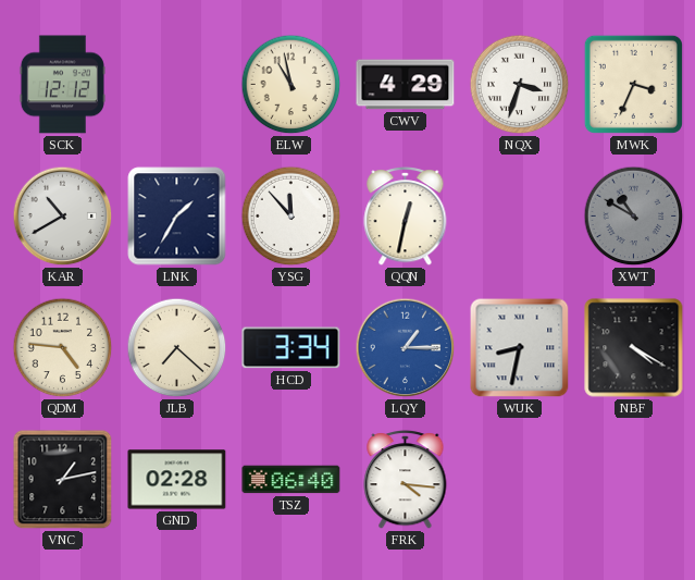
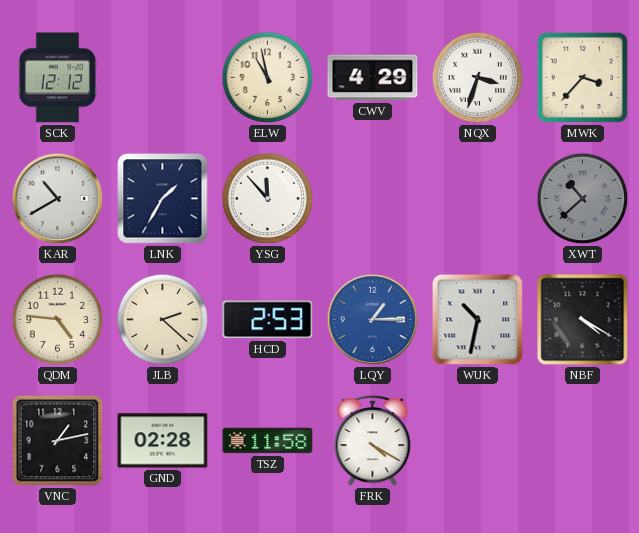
MWK: 3:34 -> 3:37
QQN: 12:32 -> none
XWT: 10:50 -> 10:38
JLB: 7:22 -> 2:22
HCD: 3:34 -> 2:53
WUK: 8:32 -> 10:32
TSZ: 06:40 -> 11:58
FRK: 4:16 -> 4:20
